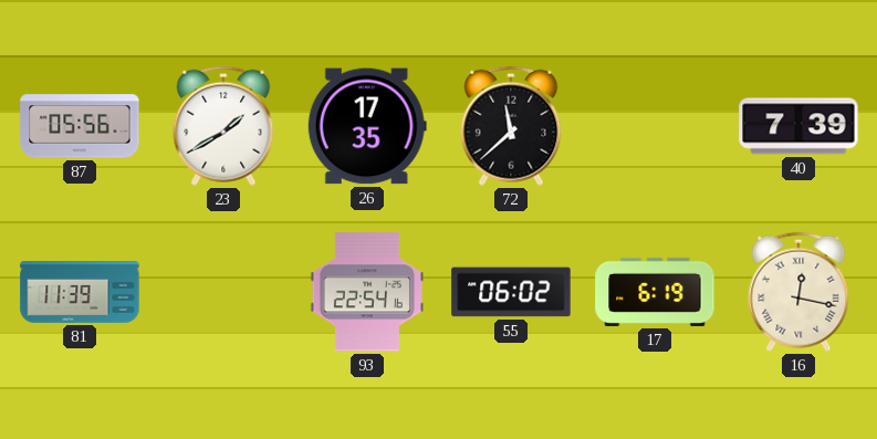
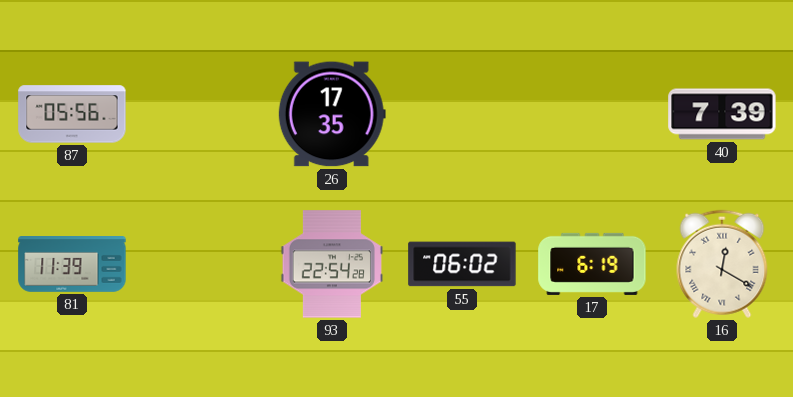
23: 1:40 -> none
72: 11:38 -> none
93: 22:54:16 -> 22:54:28
16: 12:17 -> 12:20
